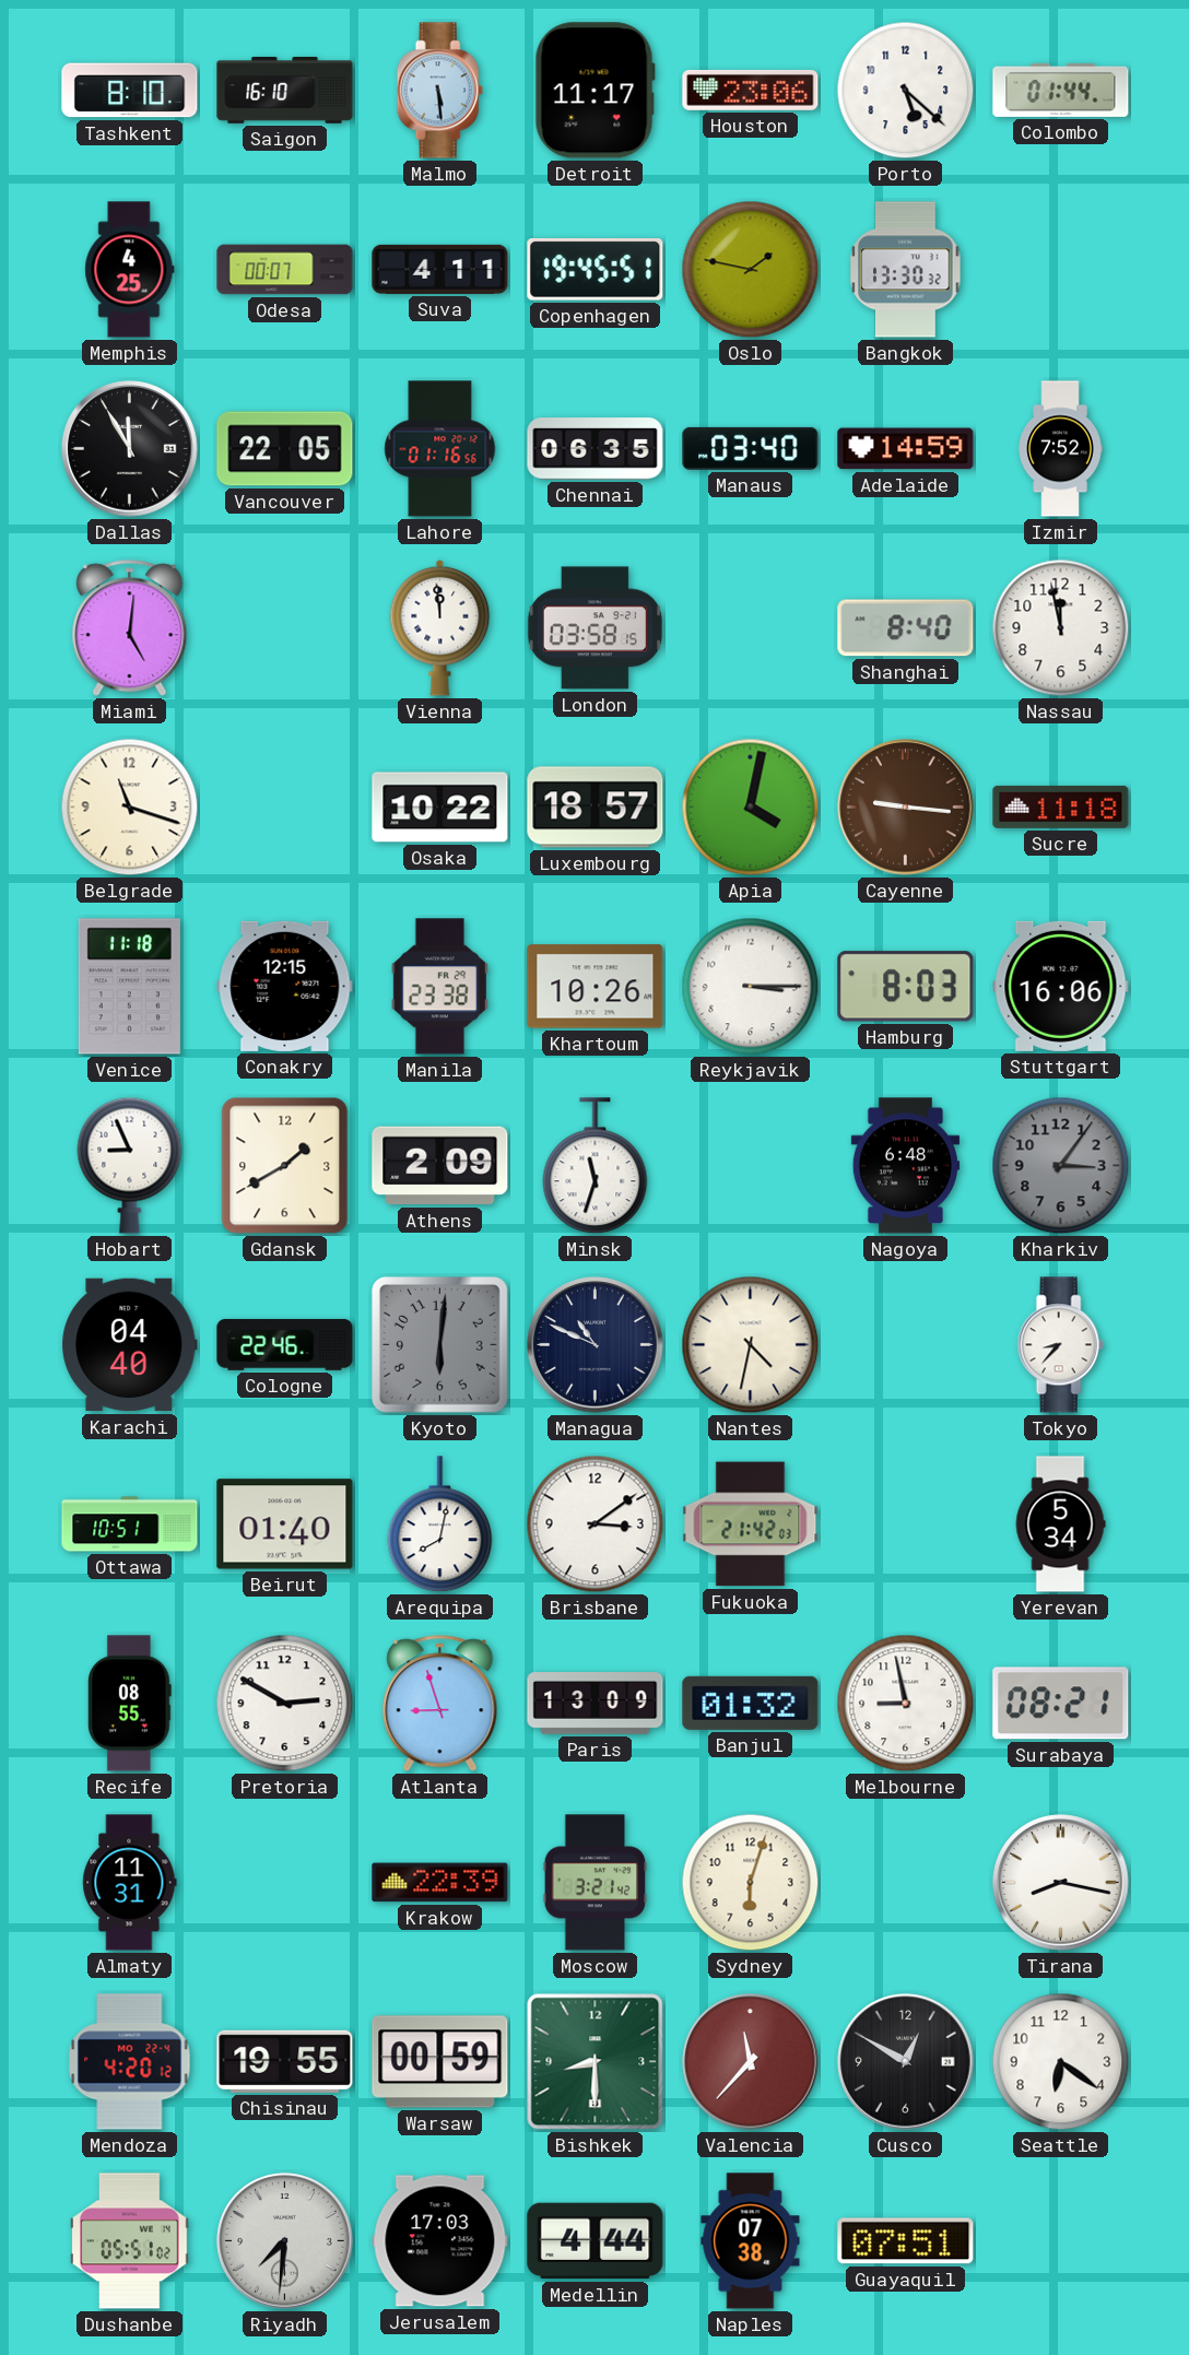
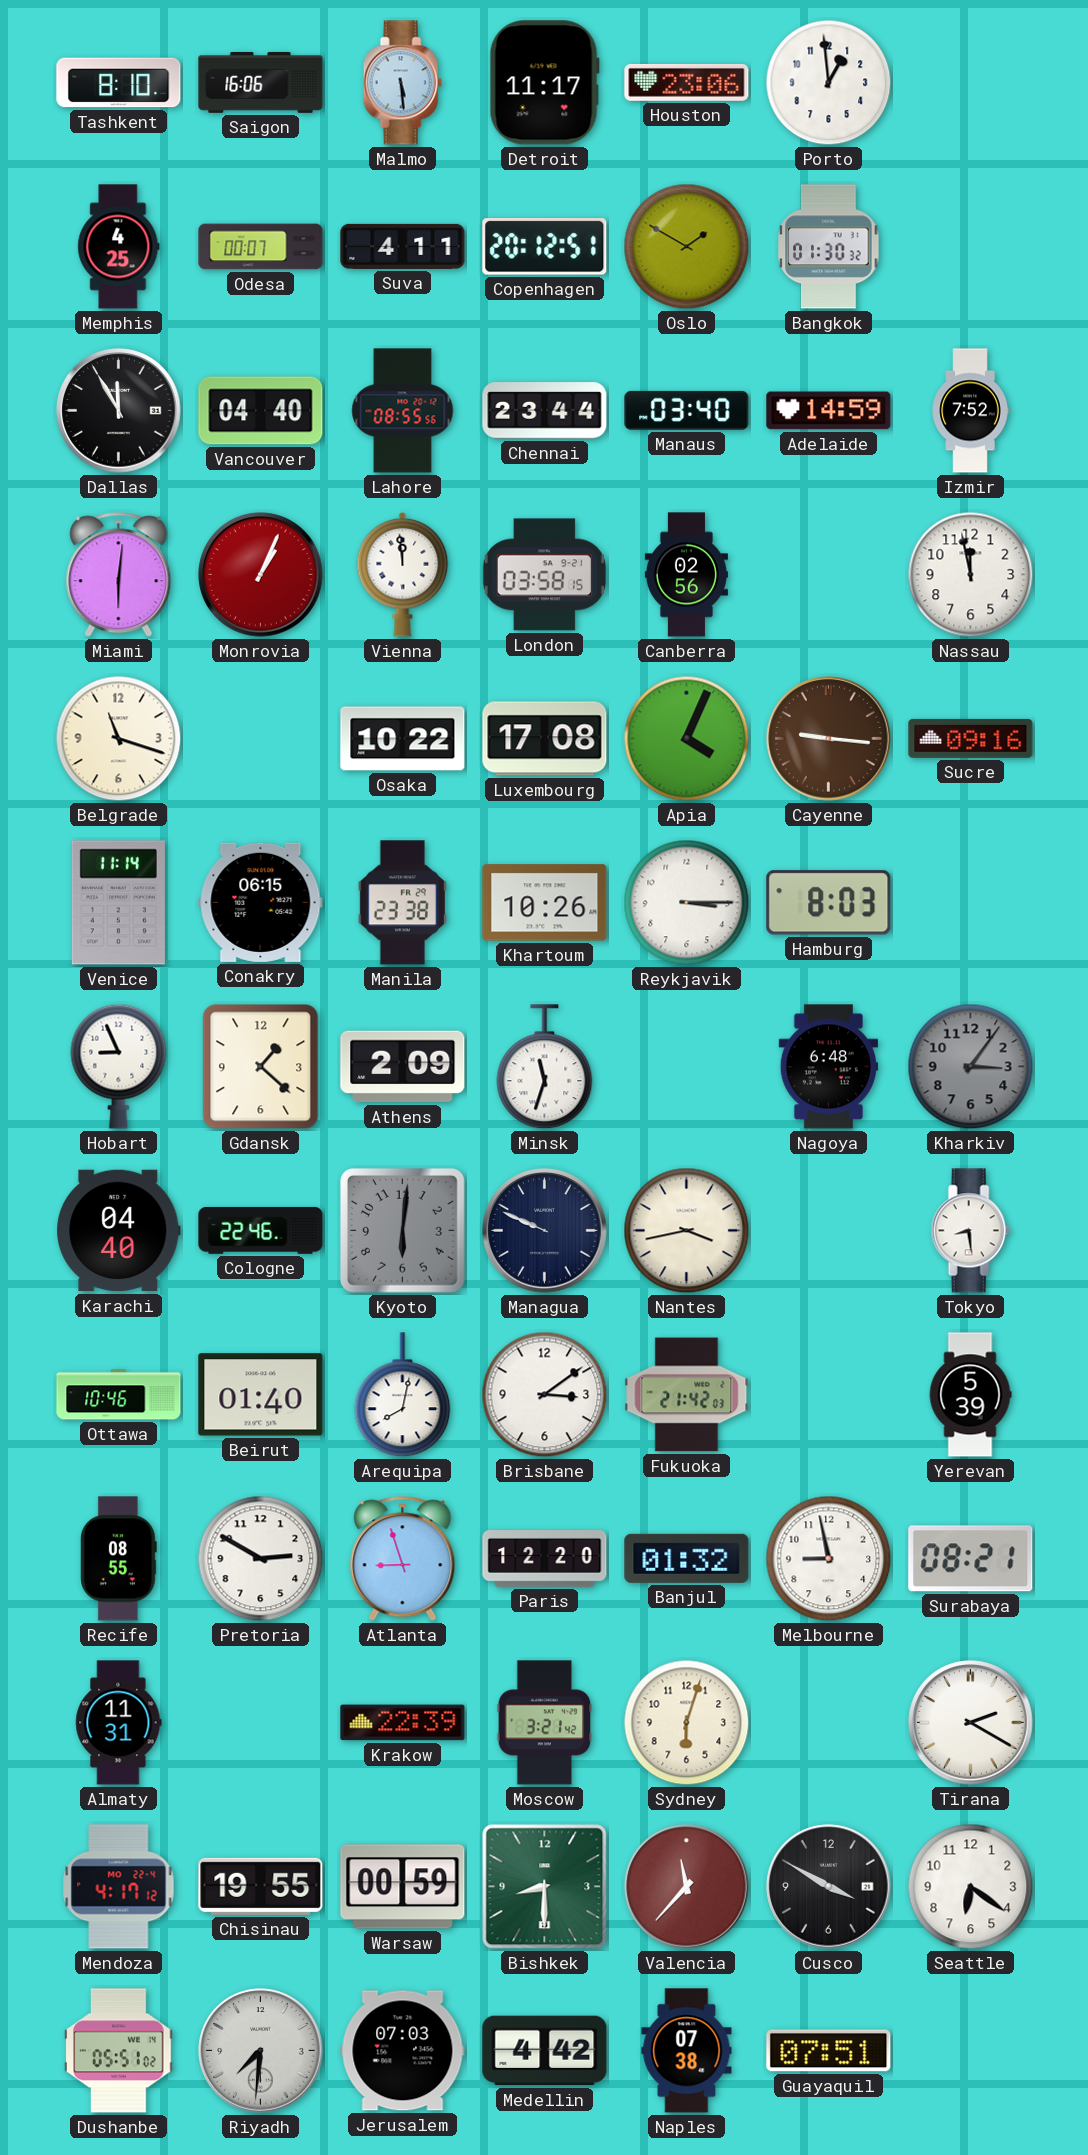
Saigon: 16:10 -> 16:06
Porto: 5:22 -> 12:59
Colombo: 01:44 -> none
Copenhagen: 19:45 -> 20:12
Oslo: 1:47 -> 1:50
Bangkok: 13:30 -> 01:30
Vancouver: 22:05 -> 04:40
Lahore: 01:16 -> 08:55
Chennai: 06:35 -> 23:44
Miami: 5:01 -> 6:01
Monrovia: none -> 1:04
Canberra: none -> 02:56
Shanghai: 8:40 -> none
Luxembourg: 18:57 -> 17:08
Apia: 4:02 -> 4:04
Sucre: 11:18 -> 09:16
Venice: 11:18 -> 11:14
Conakry: 12:15 -> 06:15
Stuttgart: 16:06 -> none
Gdansk: 1:40 -> 1:22
Managua: 10:49 -> 9:49
Nantes: 4:32 -> 3:43
Tokyo: 8:37 -> 8:29
Ottawa: 10:51 -> 10:46
Yerevan: 5:34 -> 5:39
Paris: 13:09 -> 12:20
Tirana: 8:17 -> 2:20
Mendoza: 4:20 -> 4:17
Cusco: 12:50 -> 3:50
Jerusalem: 17:03 -> 07:03
Medellin: 4:44 -> 4:42
